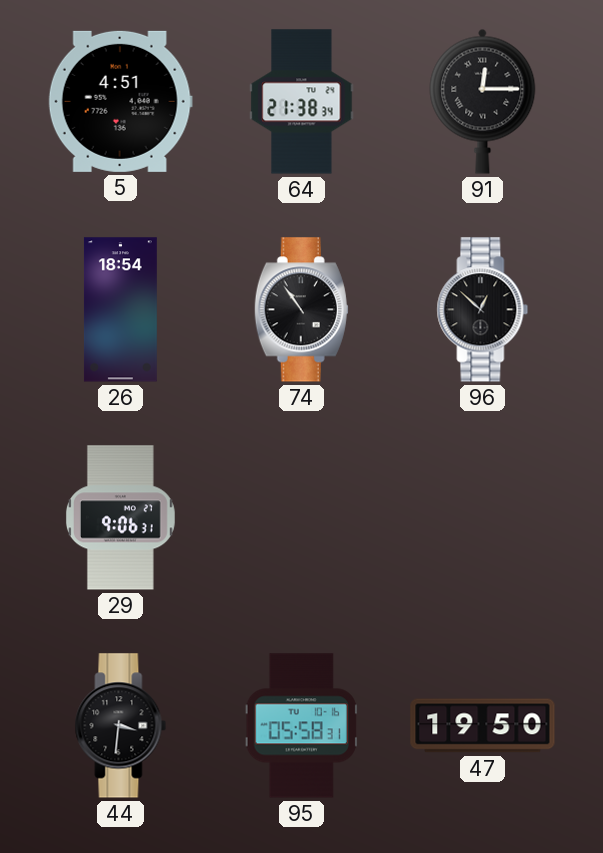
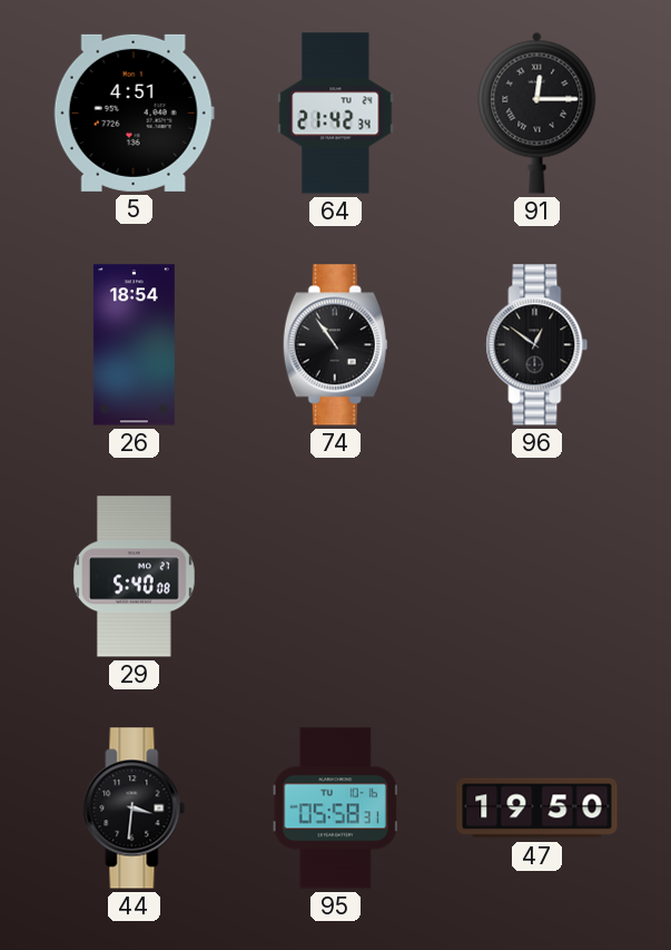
64: 21:38 -> 21:42
96: 12:52 -> 12:51
29: 9:06 -> 5:40
